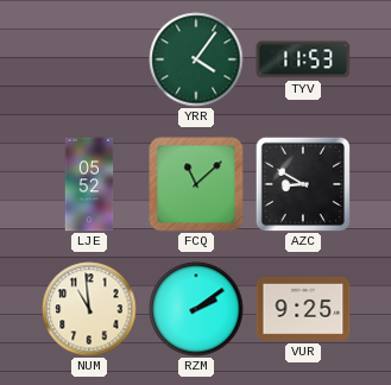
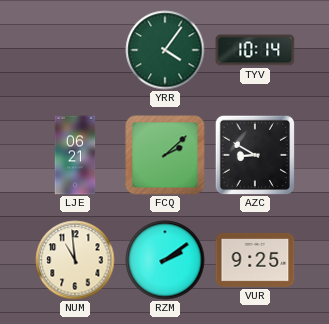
TYV: 11:53 -> 10:14
LJE: 05:52 -> 06:21
FCQ: 11:08 -> 2:08
